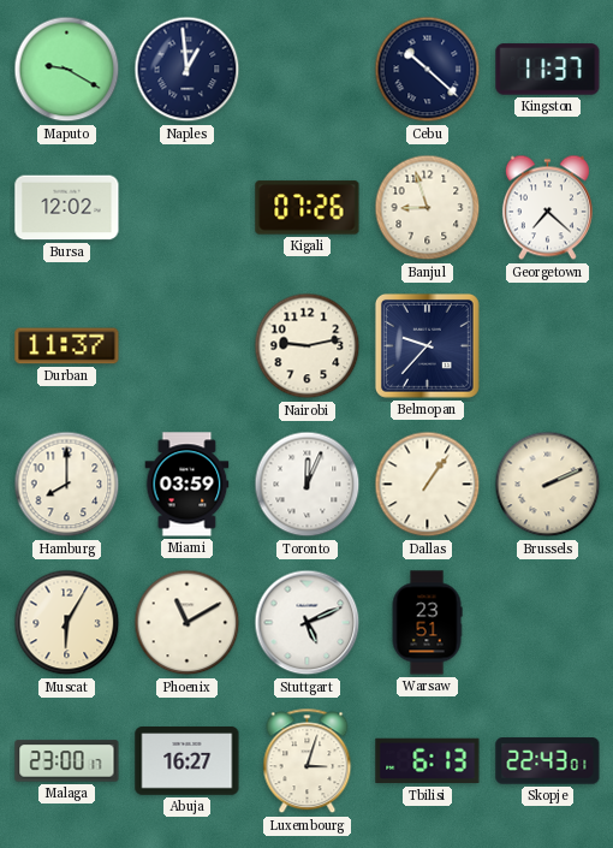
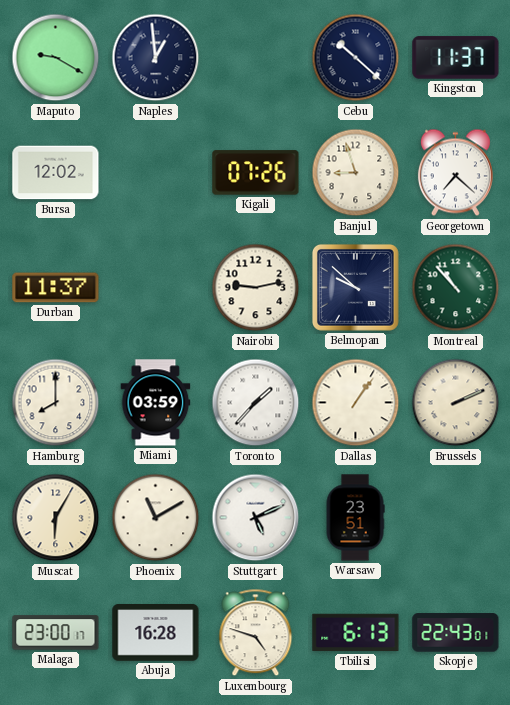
Belmopan: 9:37 -> 9:52
Montreal: none -> 10:53
Toronto: 12:04 -> 1:37
Abuja: 16:27 -> 16:28
Luxembourg: 3:03 -> 4:48
